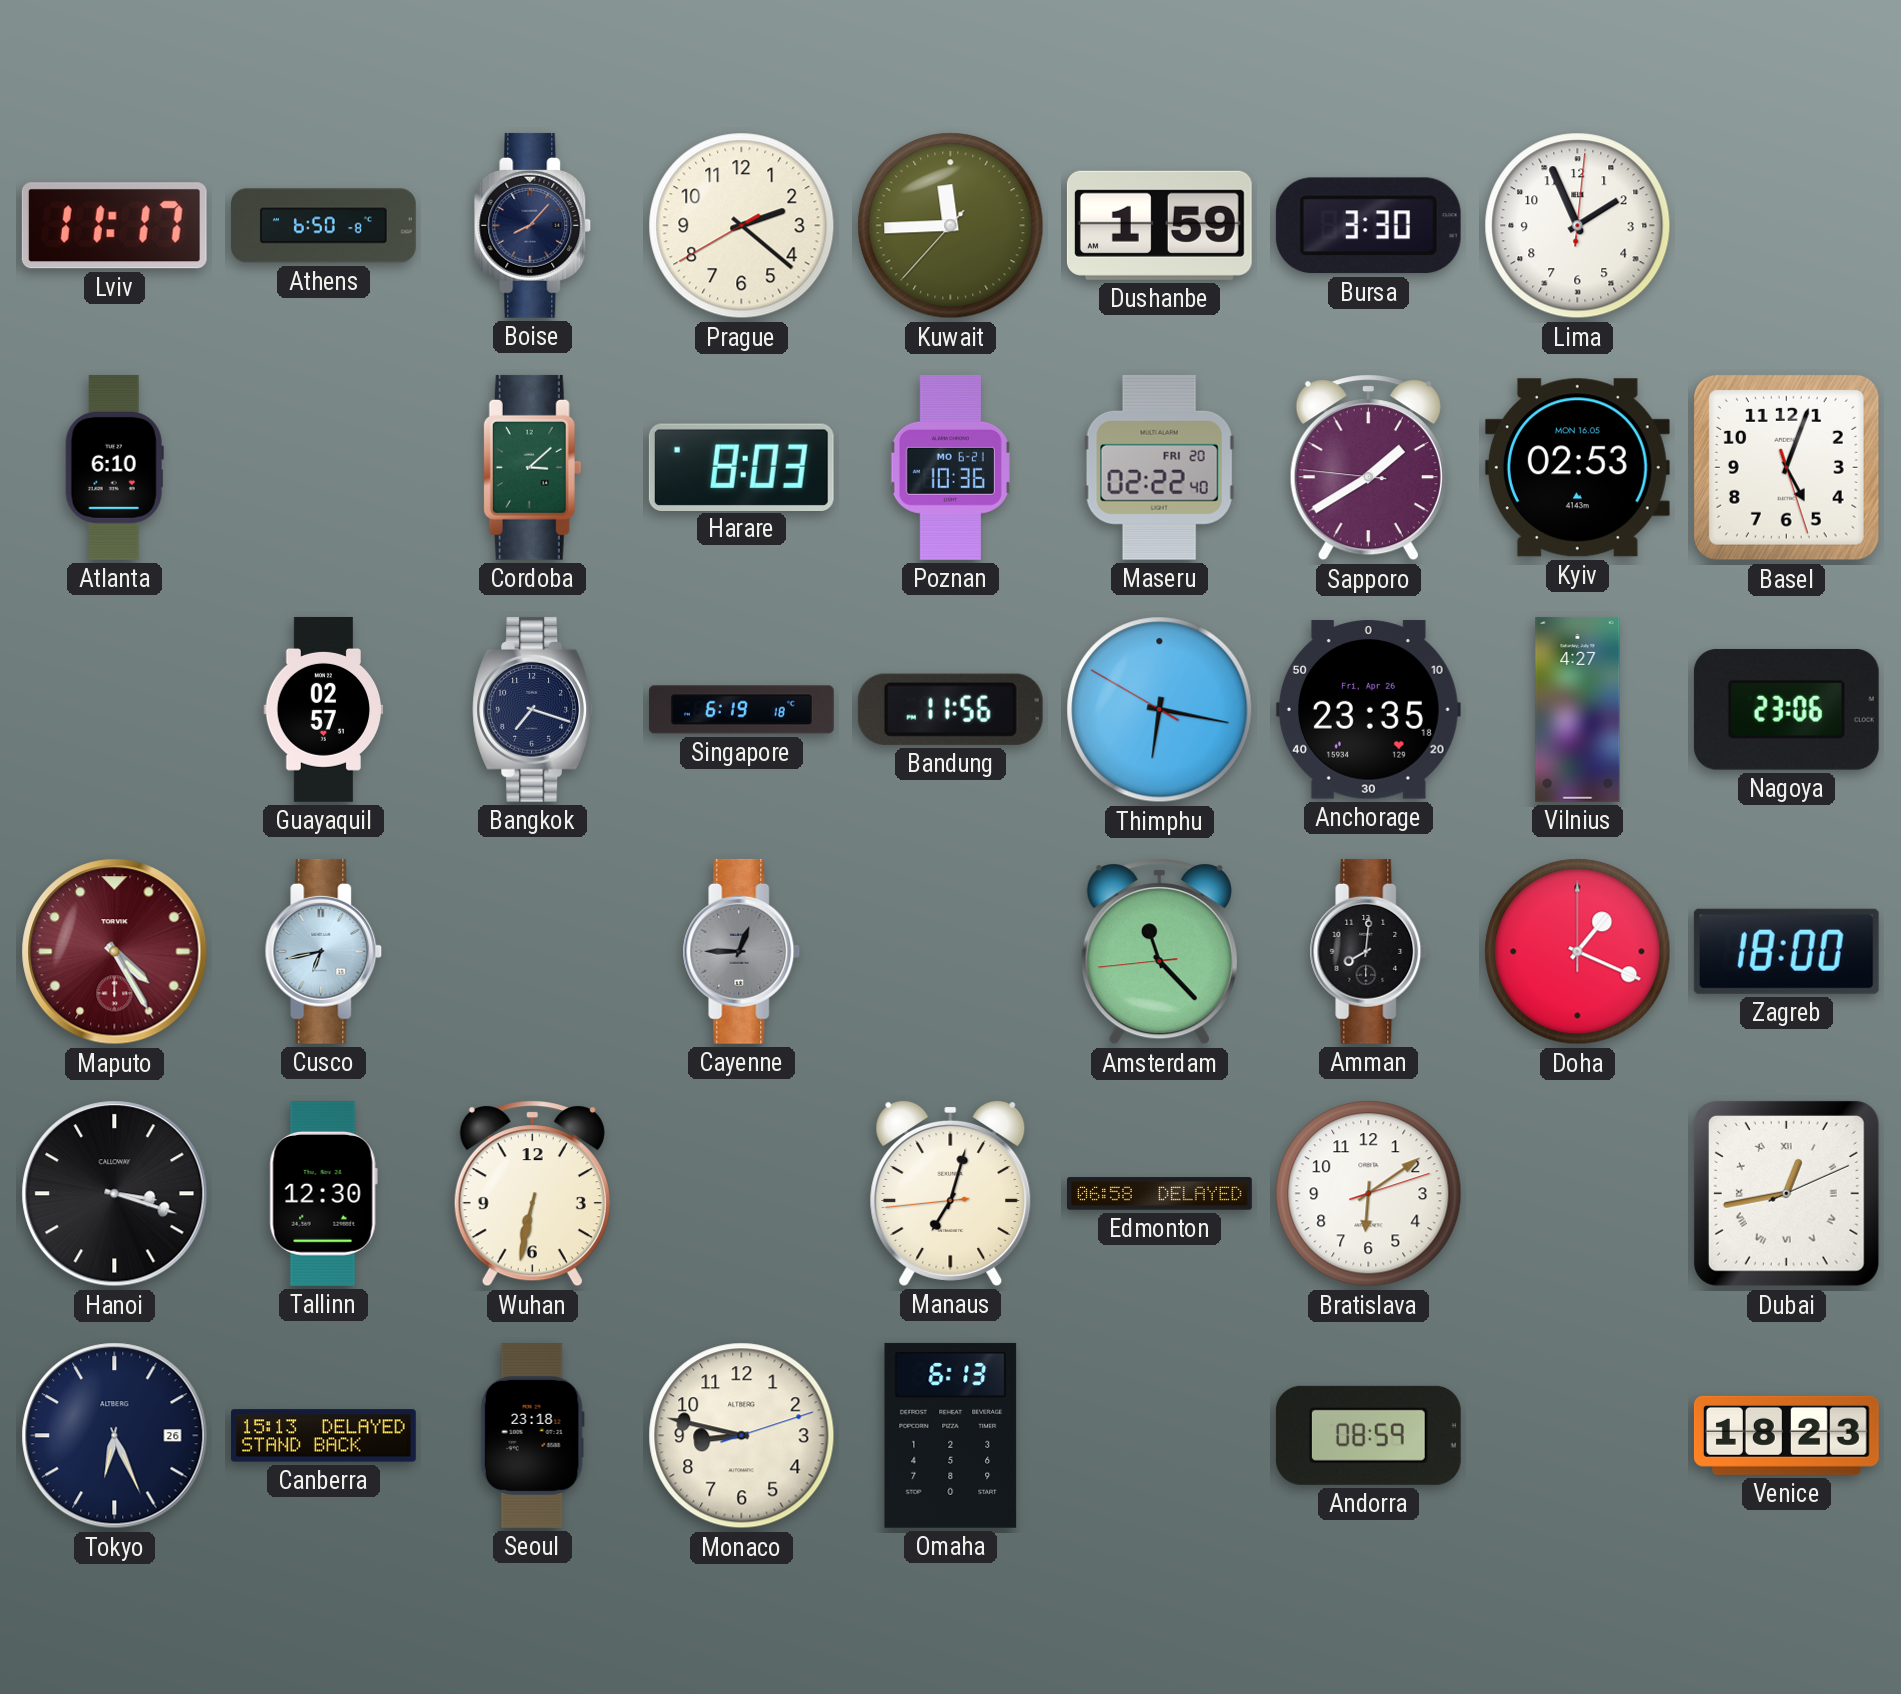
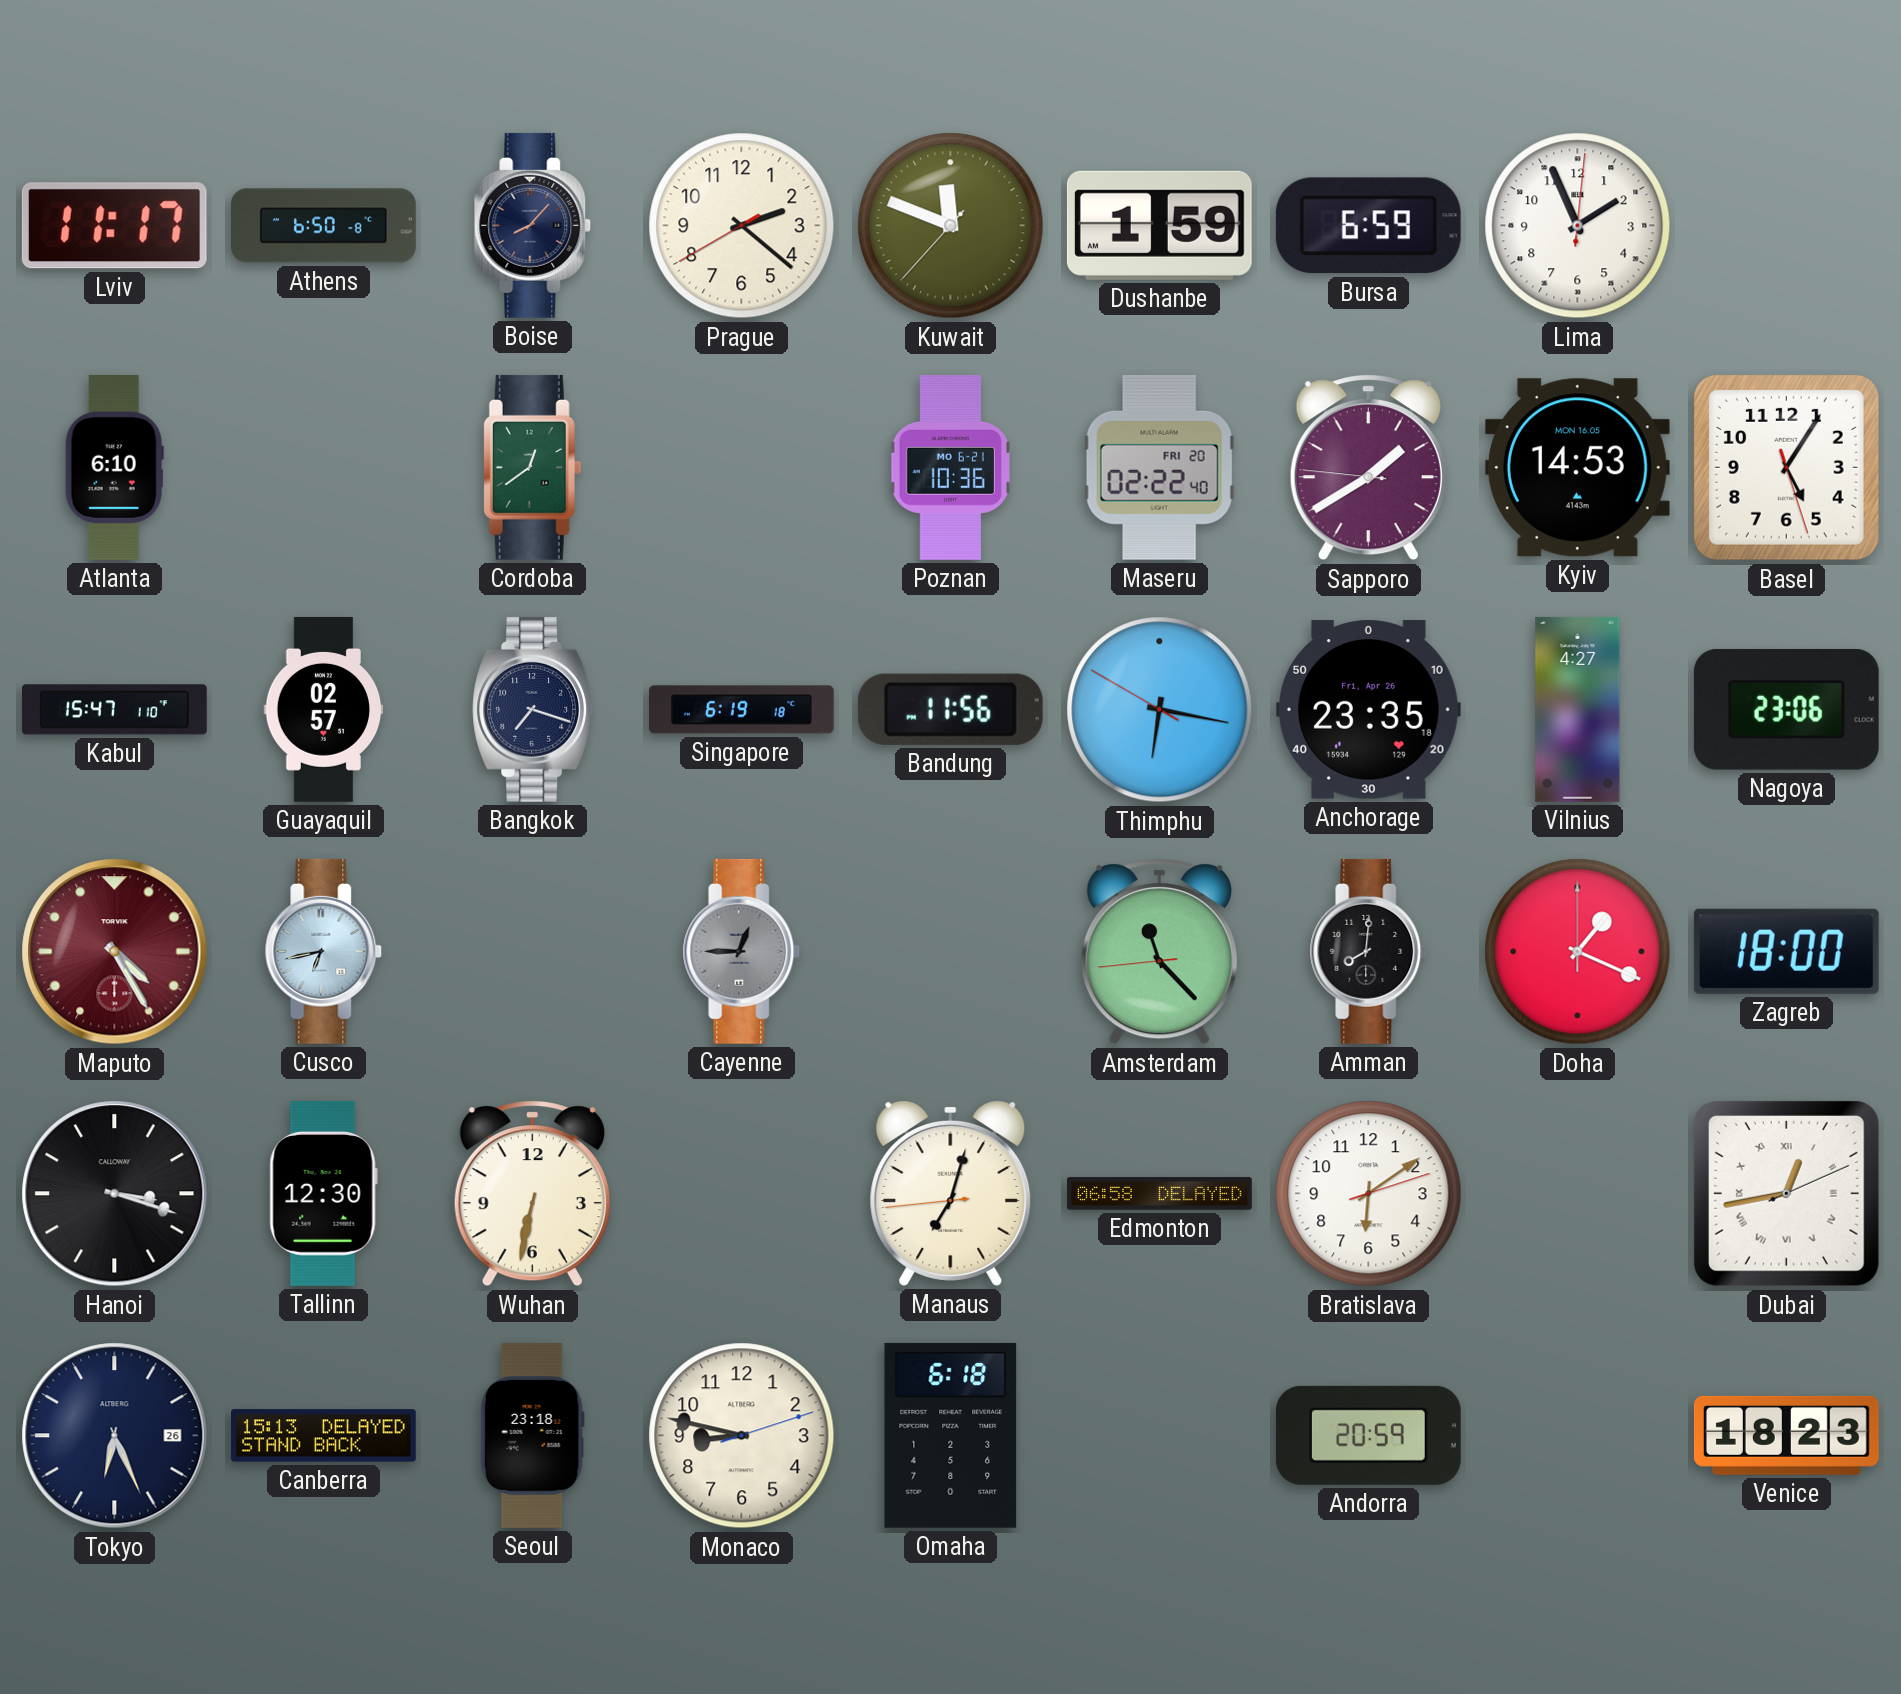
Kuwait: 11:44 -> 11:48
Bursa: 3:30 -> 6:59
Cordoba: 3:08 -> 12:39
Harare: 8:03 -> none
Kyiv: 02:53 -> 14:53
Basel: 5:03 -> 5:05
Kabul: none -> 15:47
Omaha: 6:13 -> 6:18
Andorra: 08:59 -> 20:59
